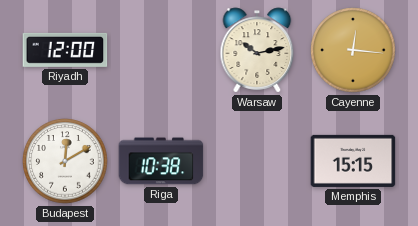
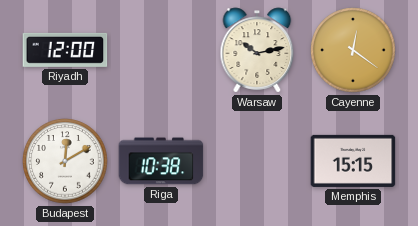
Cayenne: 12:16 -> 12:21
